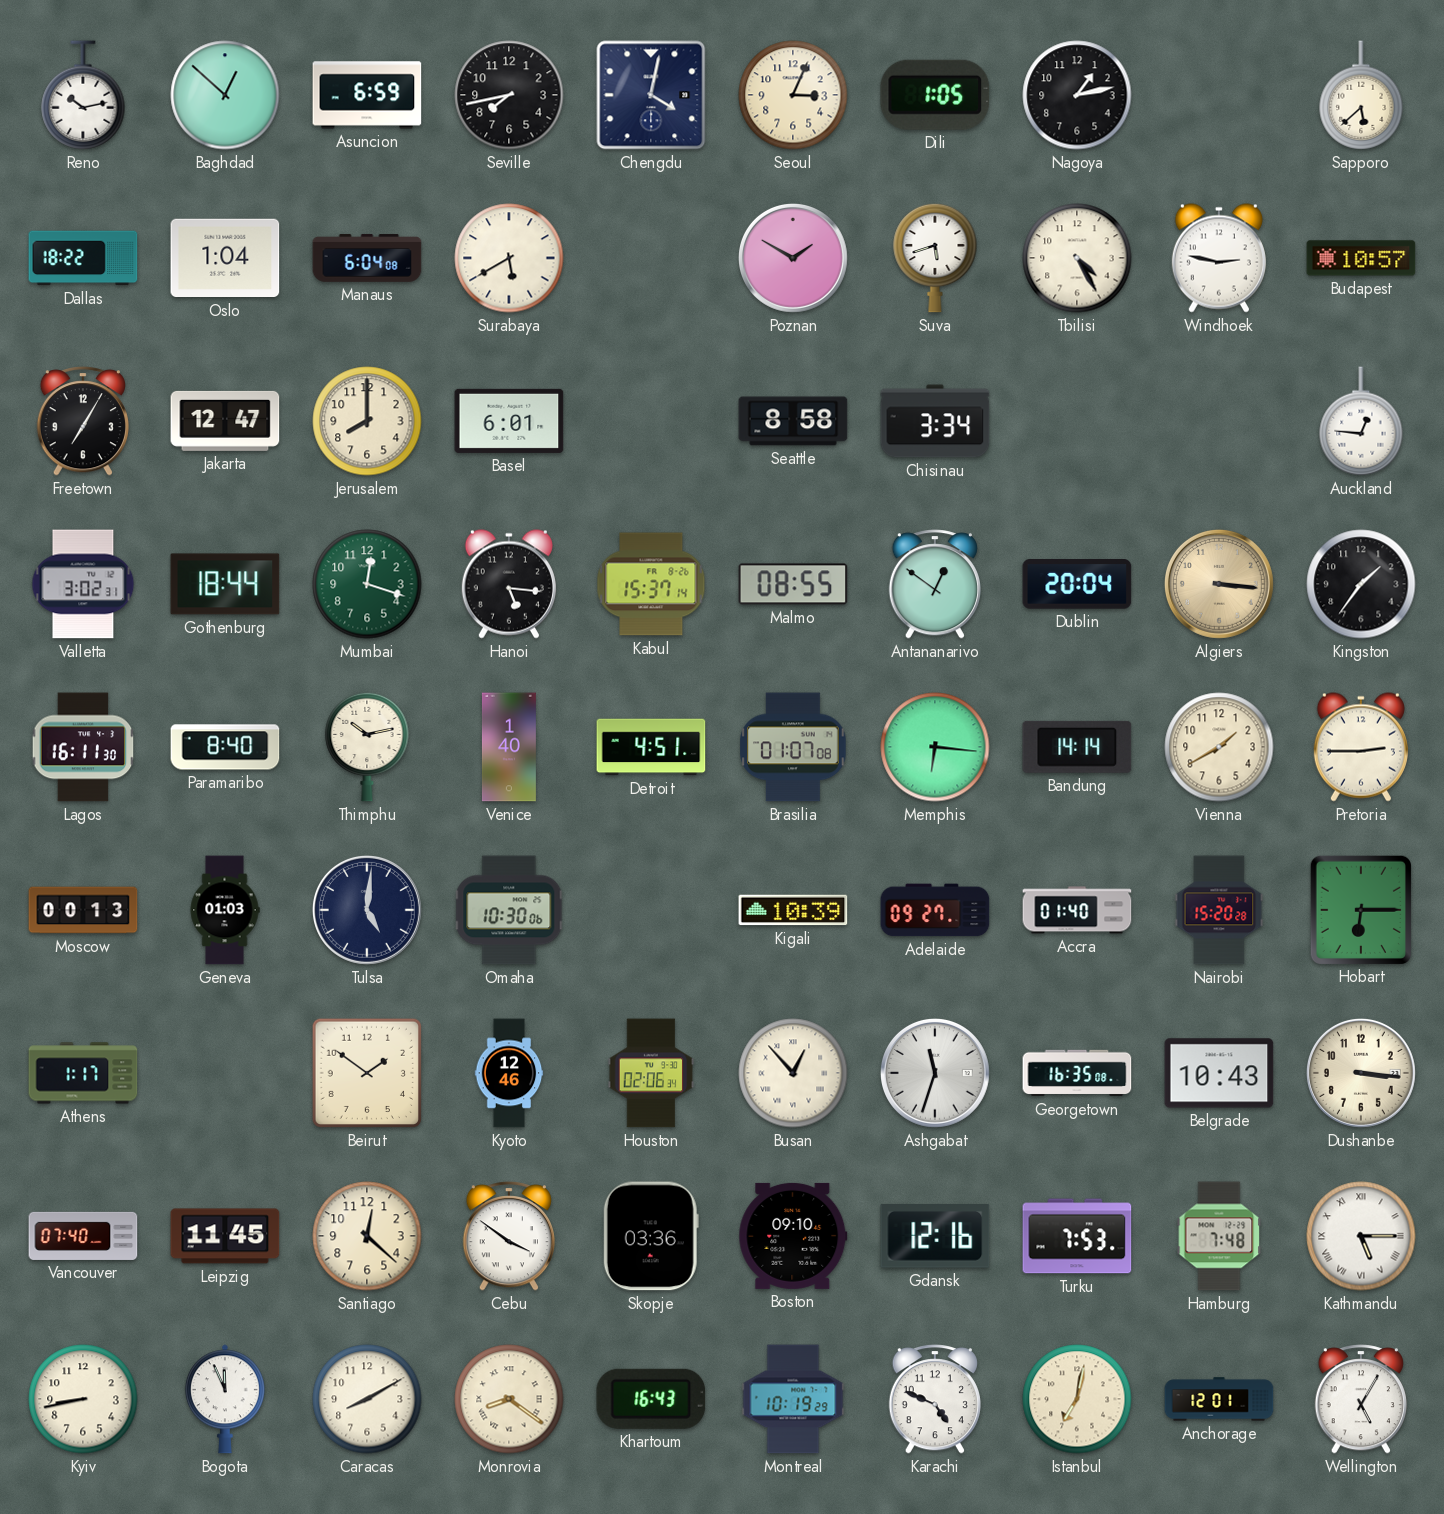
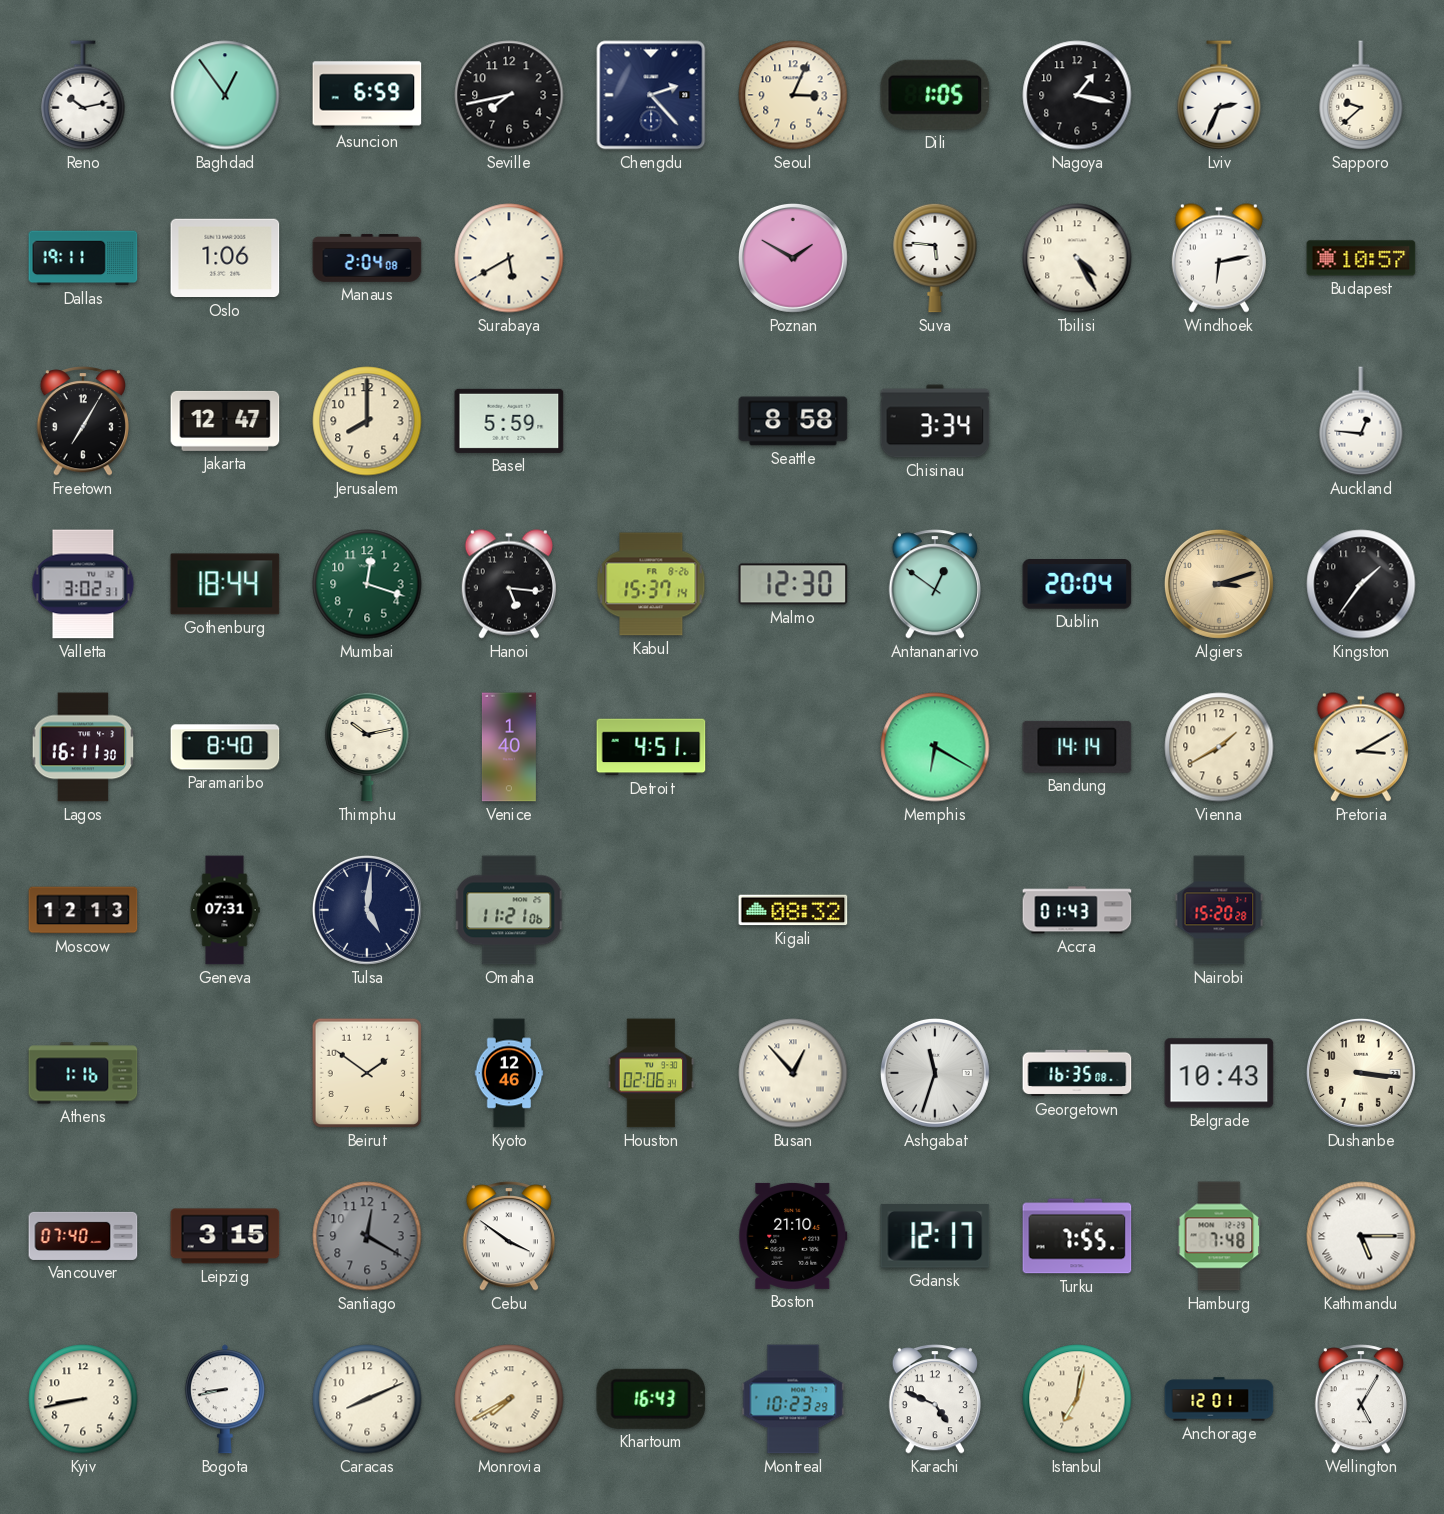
Baghdad: 12:52 -> 12:54
Chengdu: 4:02 -> 2:23
Nagoya: 1:13 -> 1:17
Lviv: none -> 2:34
Sapporo: 5:38 -> 9:38
Dallas: 18:22 -> 19:11
Oslo: 1:04 -> 1:06
Manaus: 6:04 -> 2:04
Suva: 5:42 -> 5:46
Windhoek: 2:47 -> 6:13
Basel: 6:01 -> 5:59
Malmo: 08:55 -> 12:30
Algiers: 3:16 -> 3:12
Brasilia: 01:07 -> none
Memphis: 6:16 -> 6:20
Pretoria: 2:45 -> 3:10
Moscow: 00:13 -> 12:13
Geneva: 01:03 -> 07:31
Omaha: 10:30 -> 11:21
Kigali: 10:39 -> 08:32
Adelaide: 09:27 -> none
Accra: 01:40 -> 01:43
Hobart: 6:15 -> none
Athens: 1:17 -> 1:16
Leipzig: 11:45 -> 3:15
Santiago: 12:22 -> 12:20
Santiago dial: cream -> grey
Skopje: 03:36 -> none
Boston: 09:10 -> 21:10
Gdansk: 12:16 -> 12:17
Turku: 7:53 -> 7:55
Bogota: 11:56 -> 8:43
Caracas: 8:10 -> 8:11
Monrovia: 8:21 -> 7:40
Montreal: 10:19 -> 10:23
